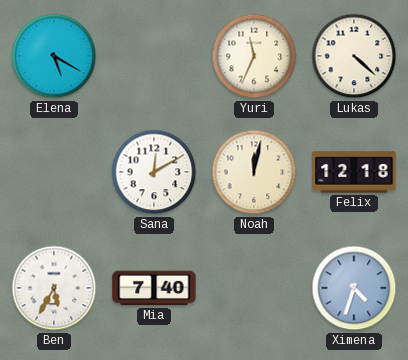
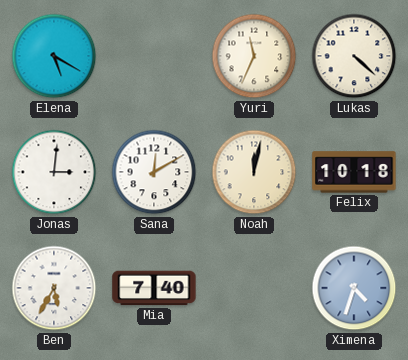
Jonas: none -> 3:01
Felix: 12:18 -> 10:18
